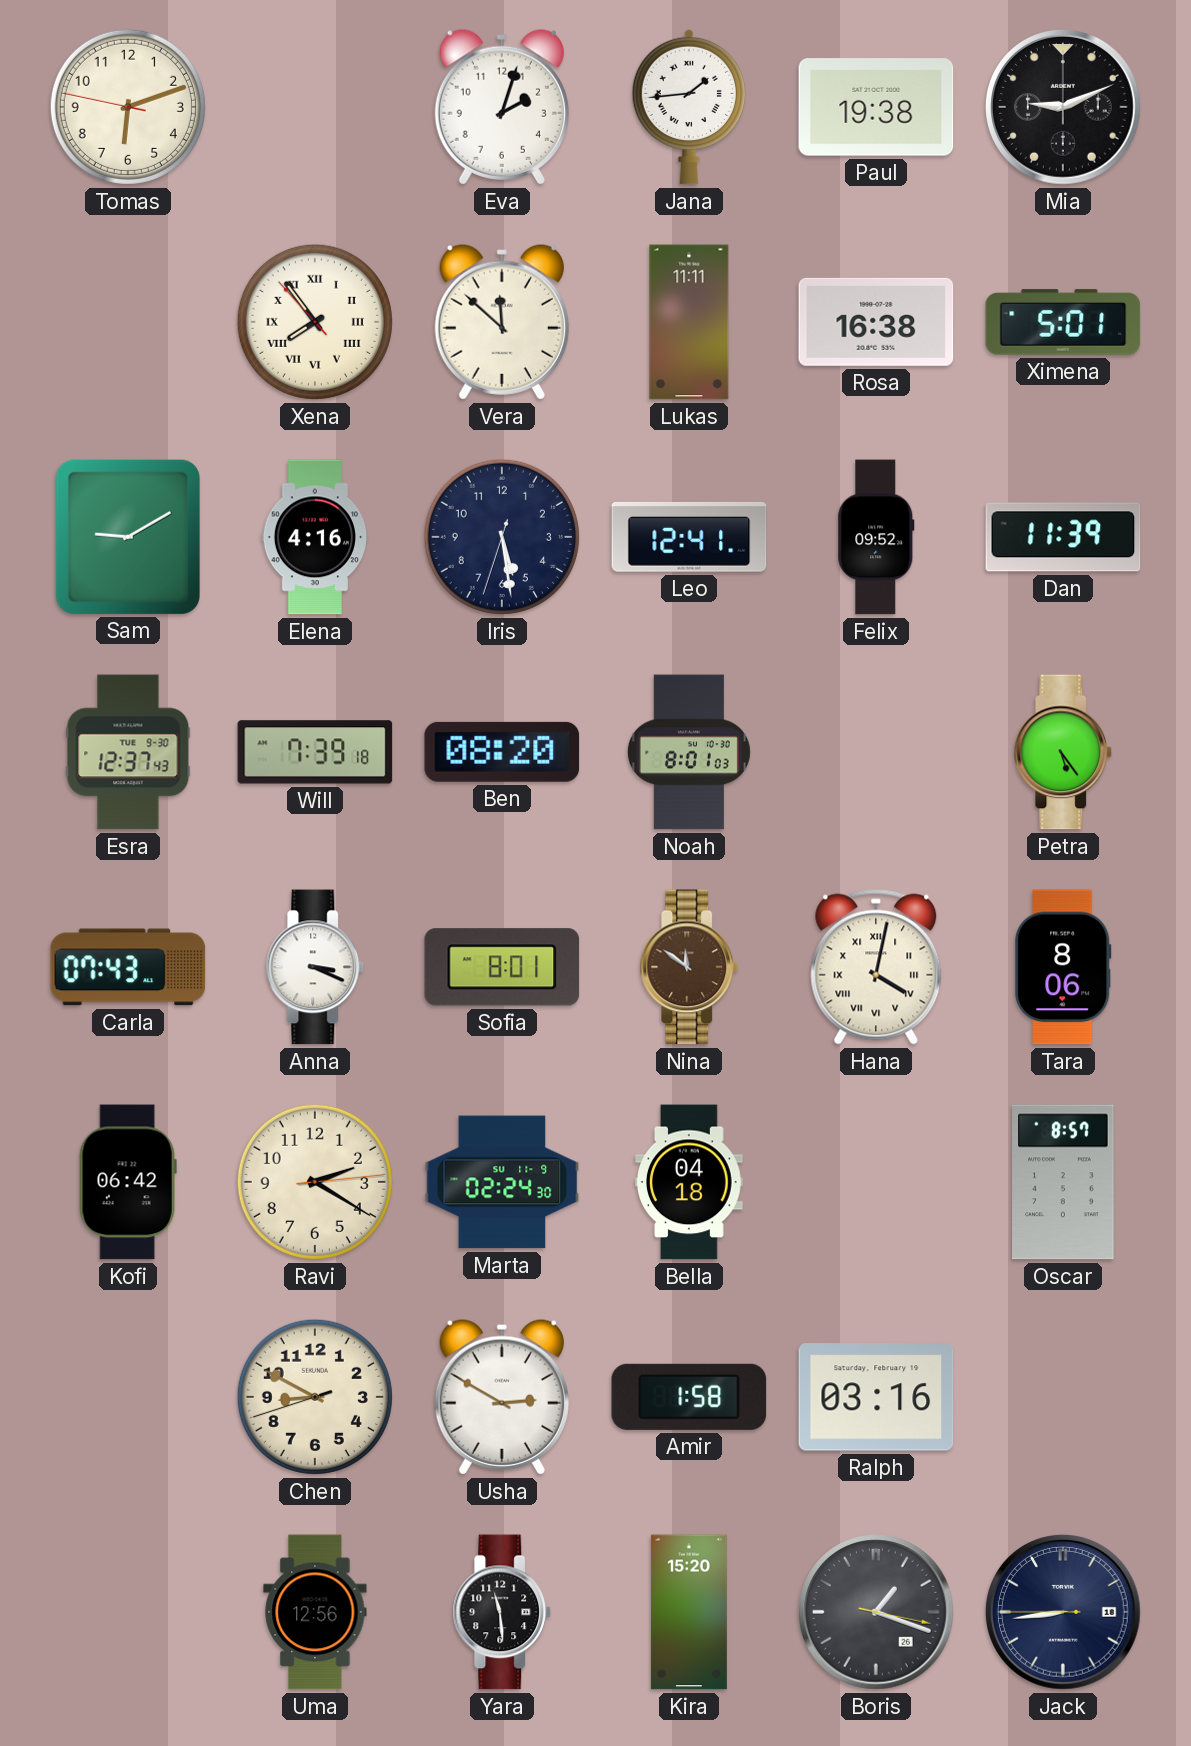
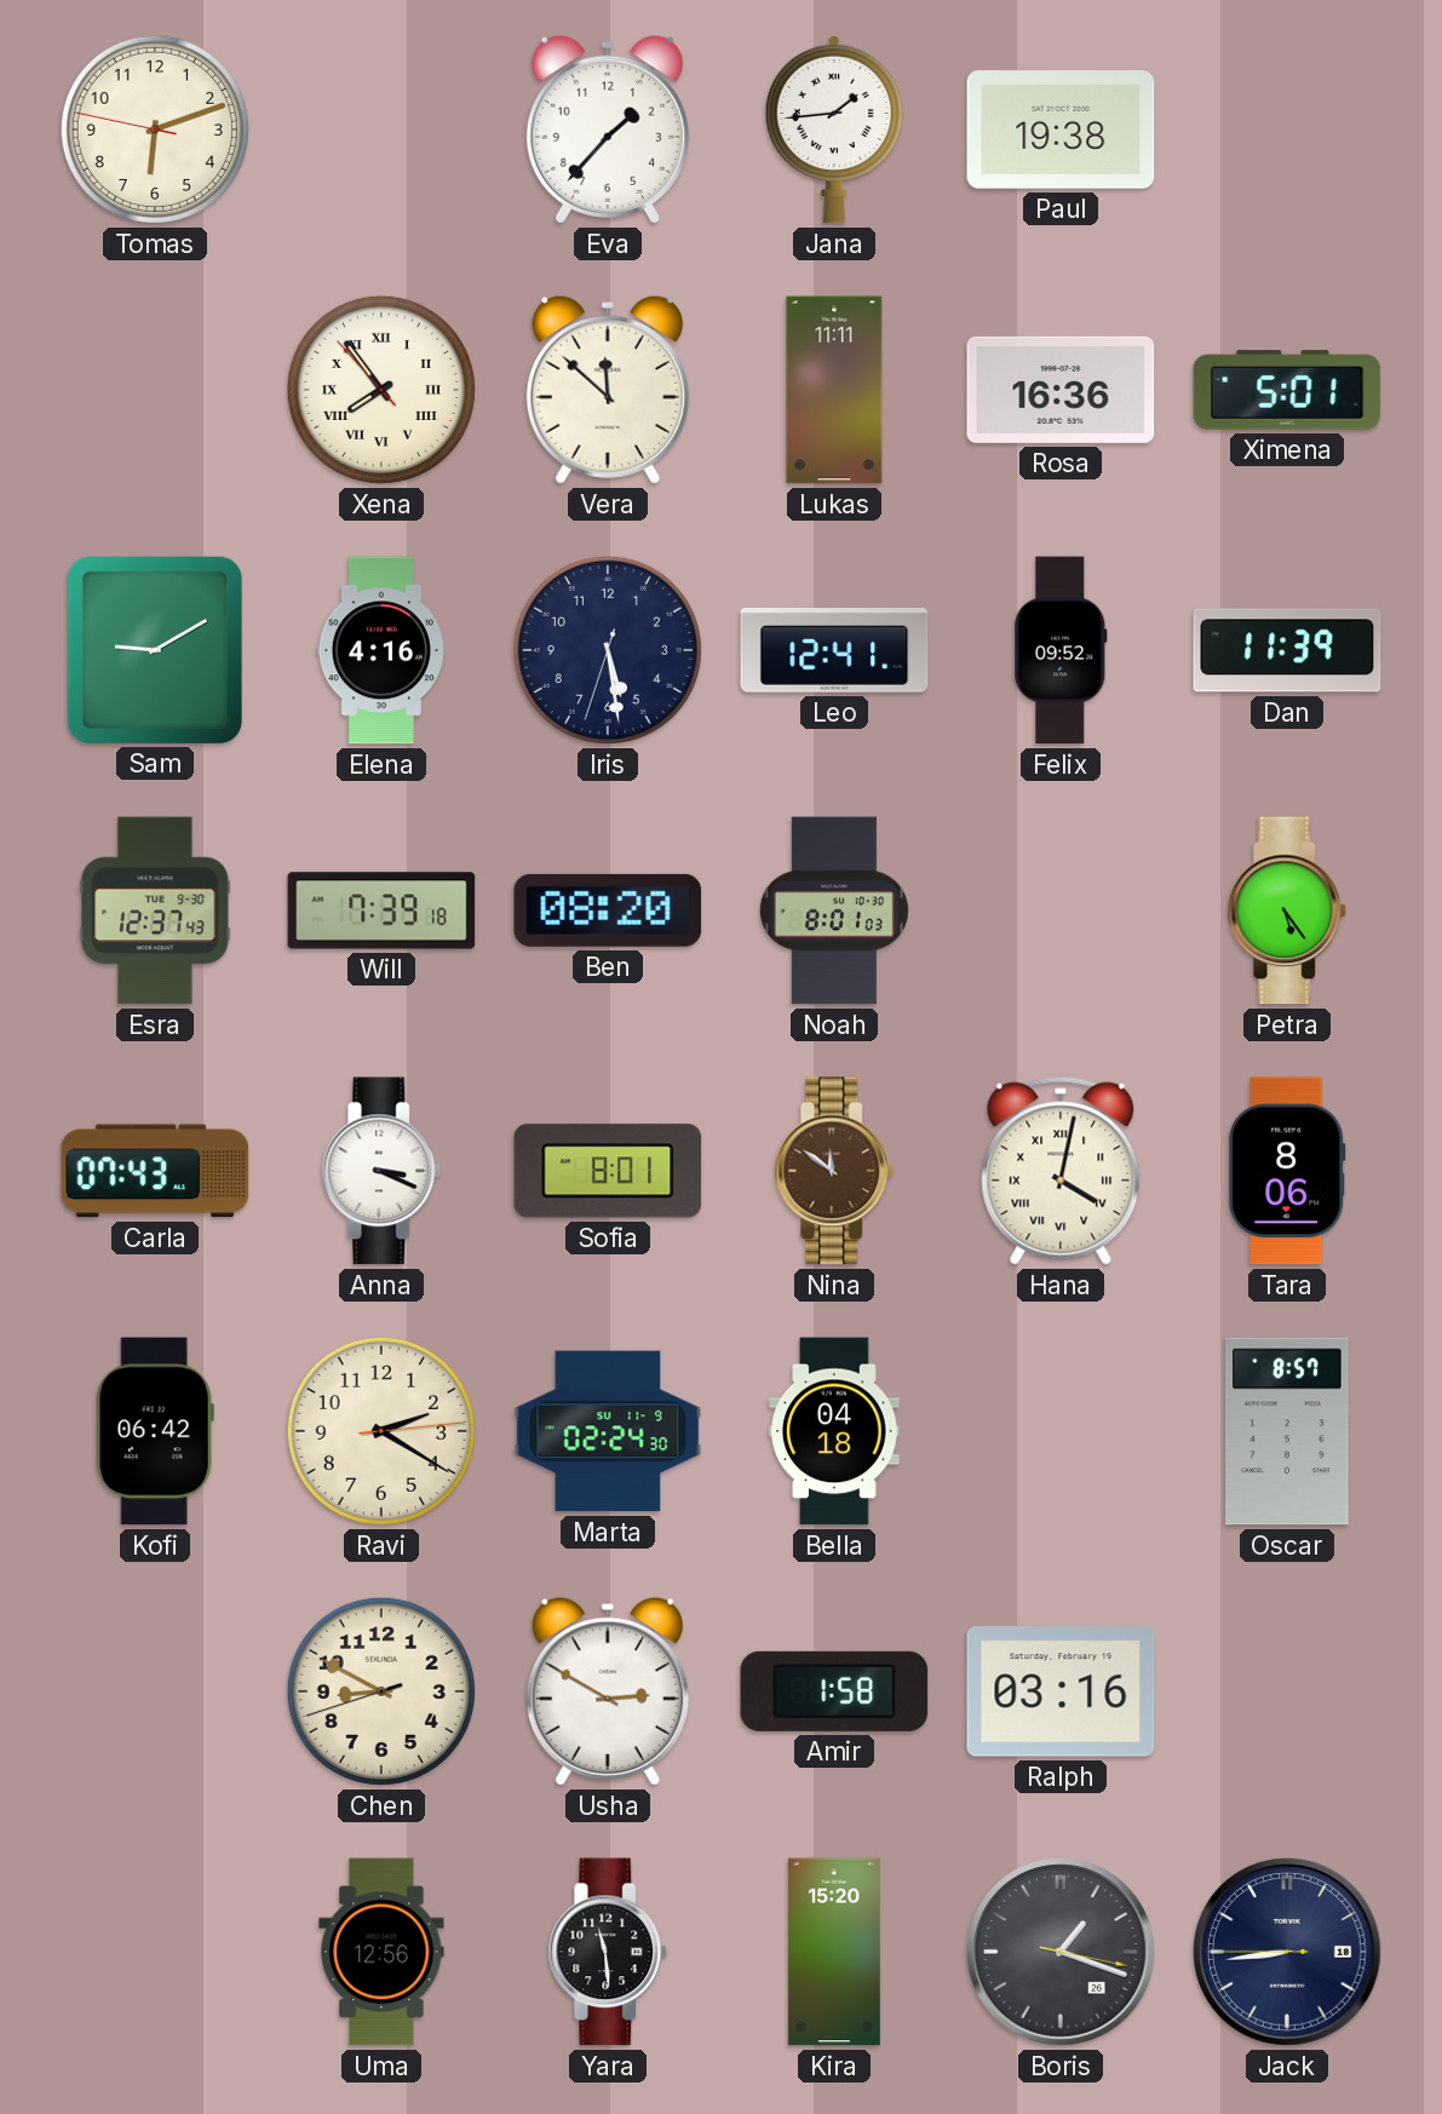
Eva: 2:03 -> 1:37
Mia: 9:11 -> none
Rosa: 16:38 -> 16:36
